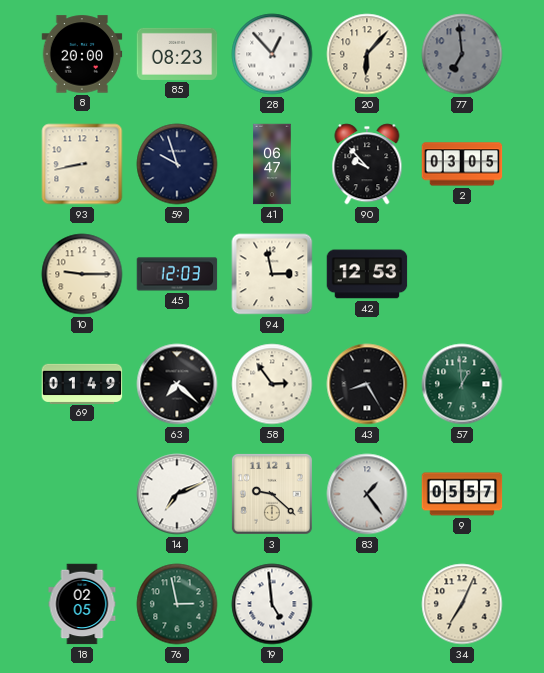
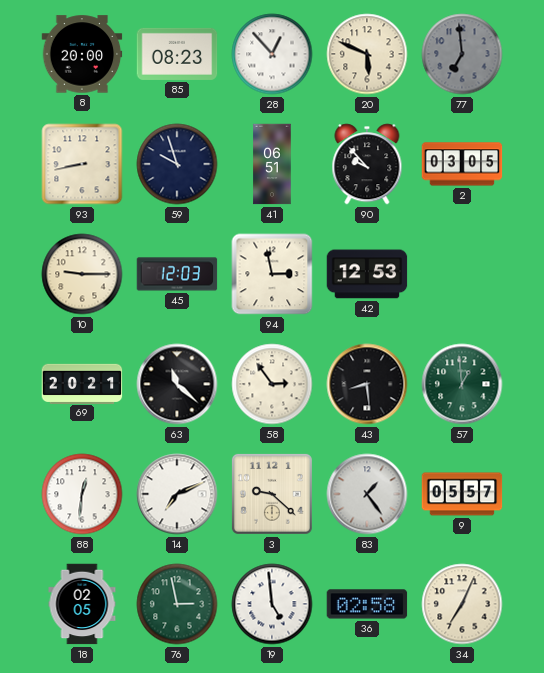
20: 6:07 -> 5:49
41: 06:47 -> 06:51
69: 01:49 -> 20:21
63: 7:22 -> 11:22
43: 8:25 -> 8:29
88: none -> 12:31
36: none -> 02:58
